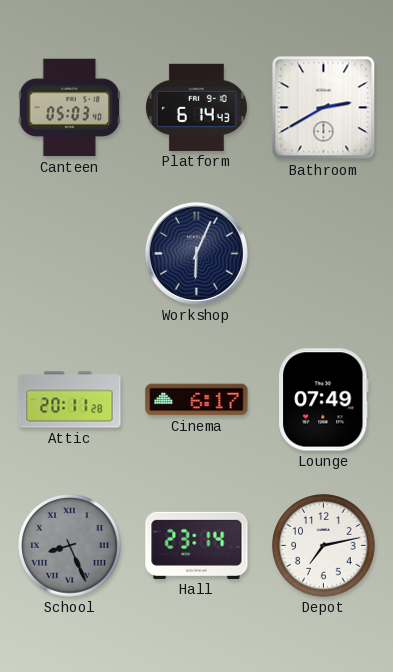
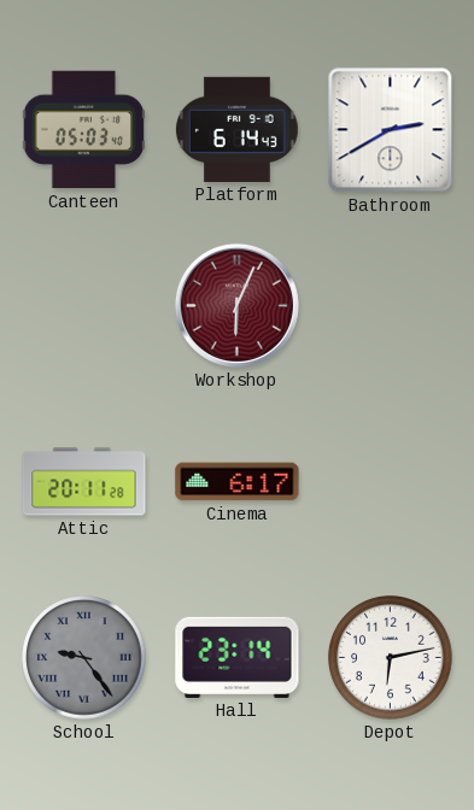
Workshop dial: navy -> burgundy
Lounge: 07:49 -> none
School: 8:26 -> 9:24
Depot: 7:13 -> 6:13
